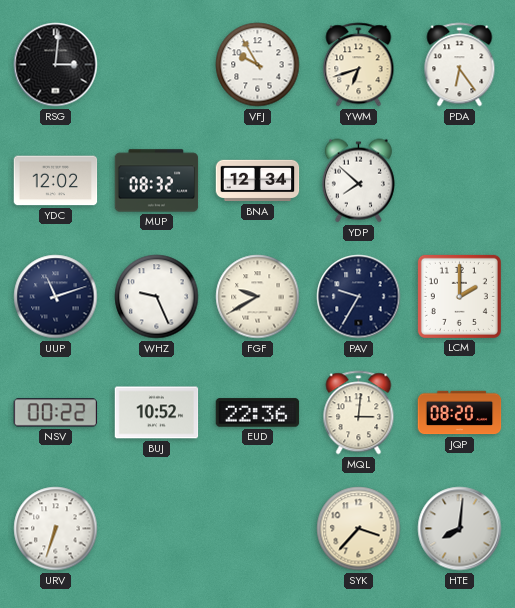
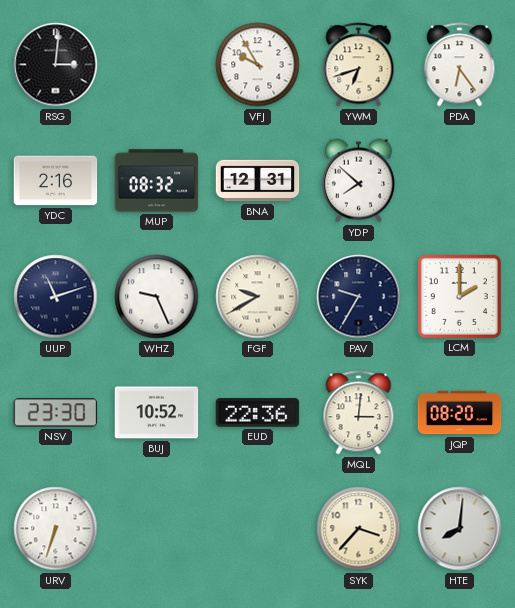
YDC: 12:02 -> 2:16
BNA: 12:34 -> 12:31
NSV: 00:22 -> 23:30
